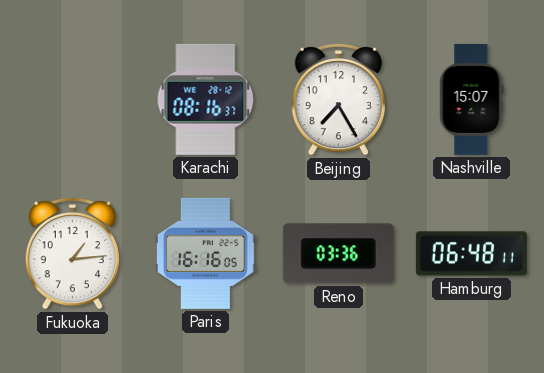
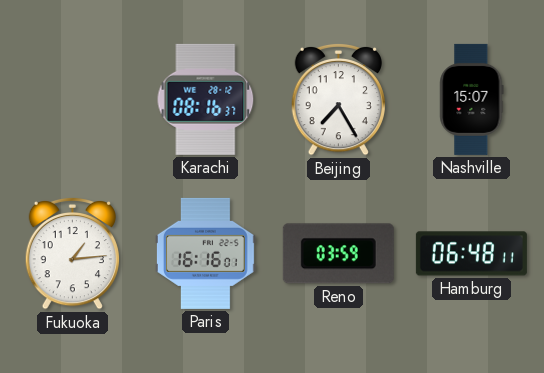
Paris: 16:16:05 -> 16:16:01
Reno: 03:36 -> 03:59
